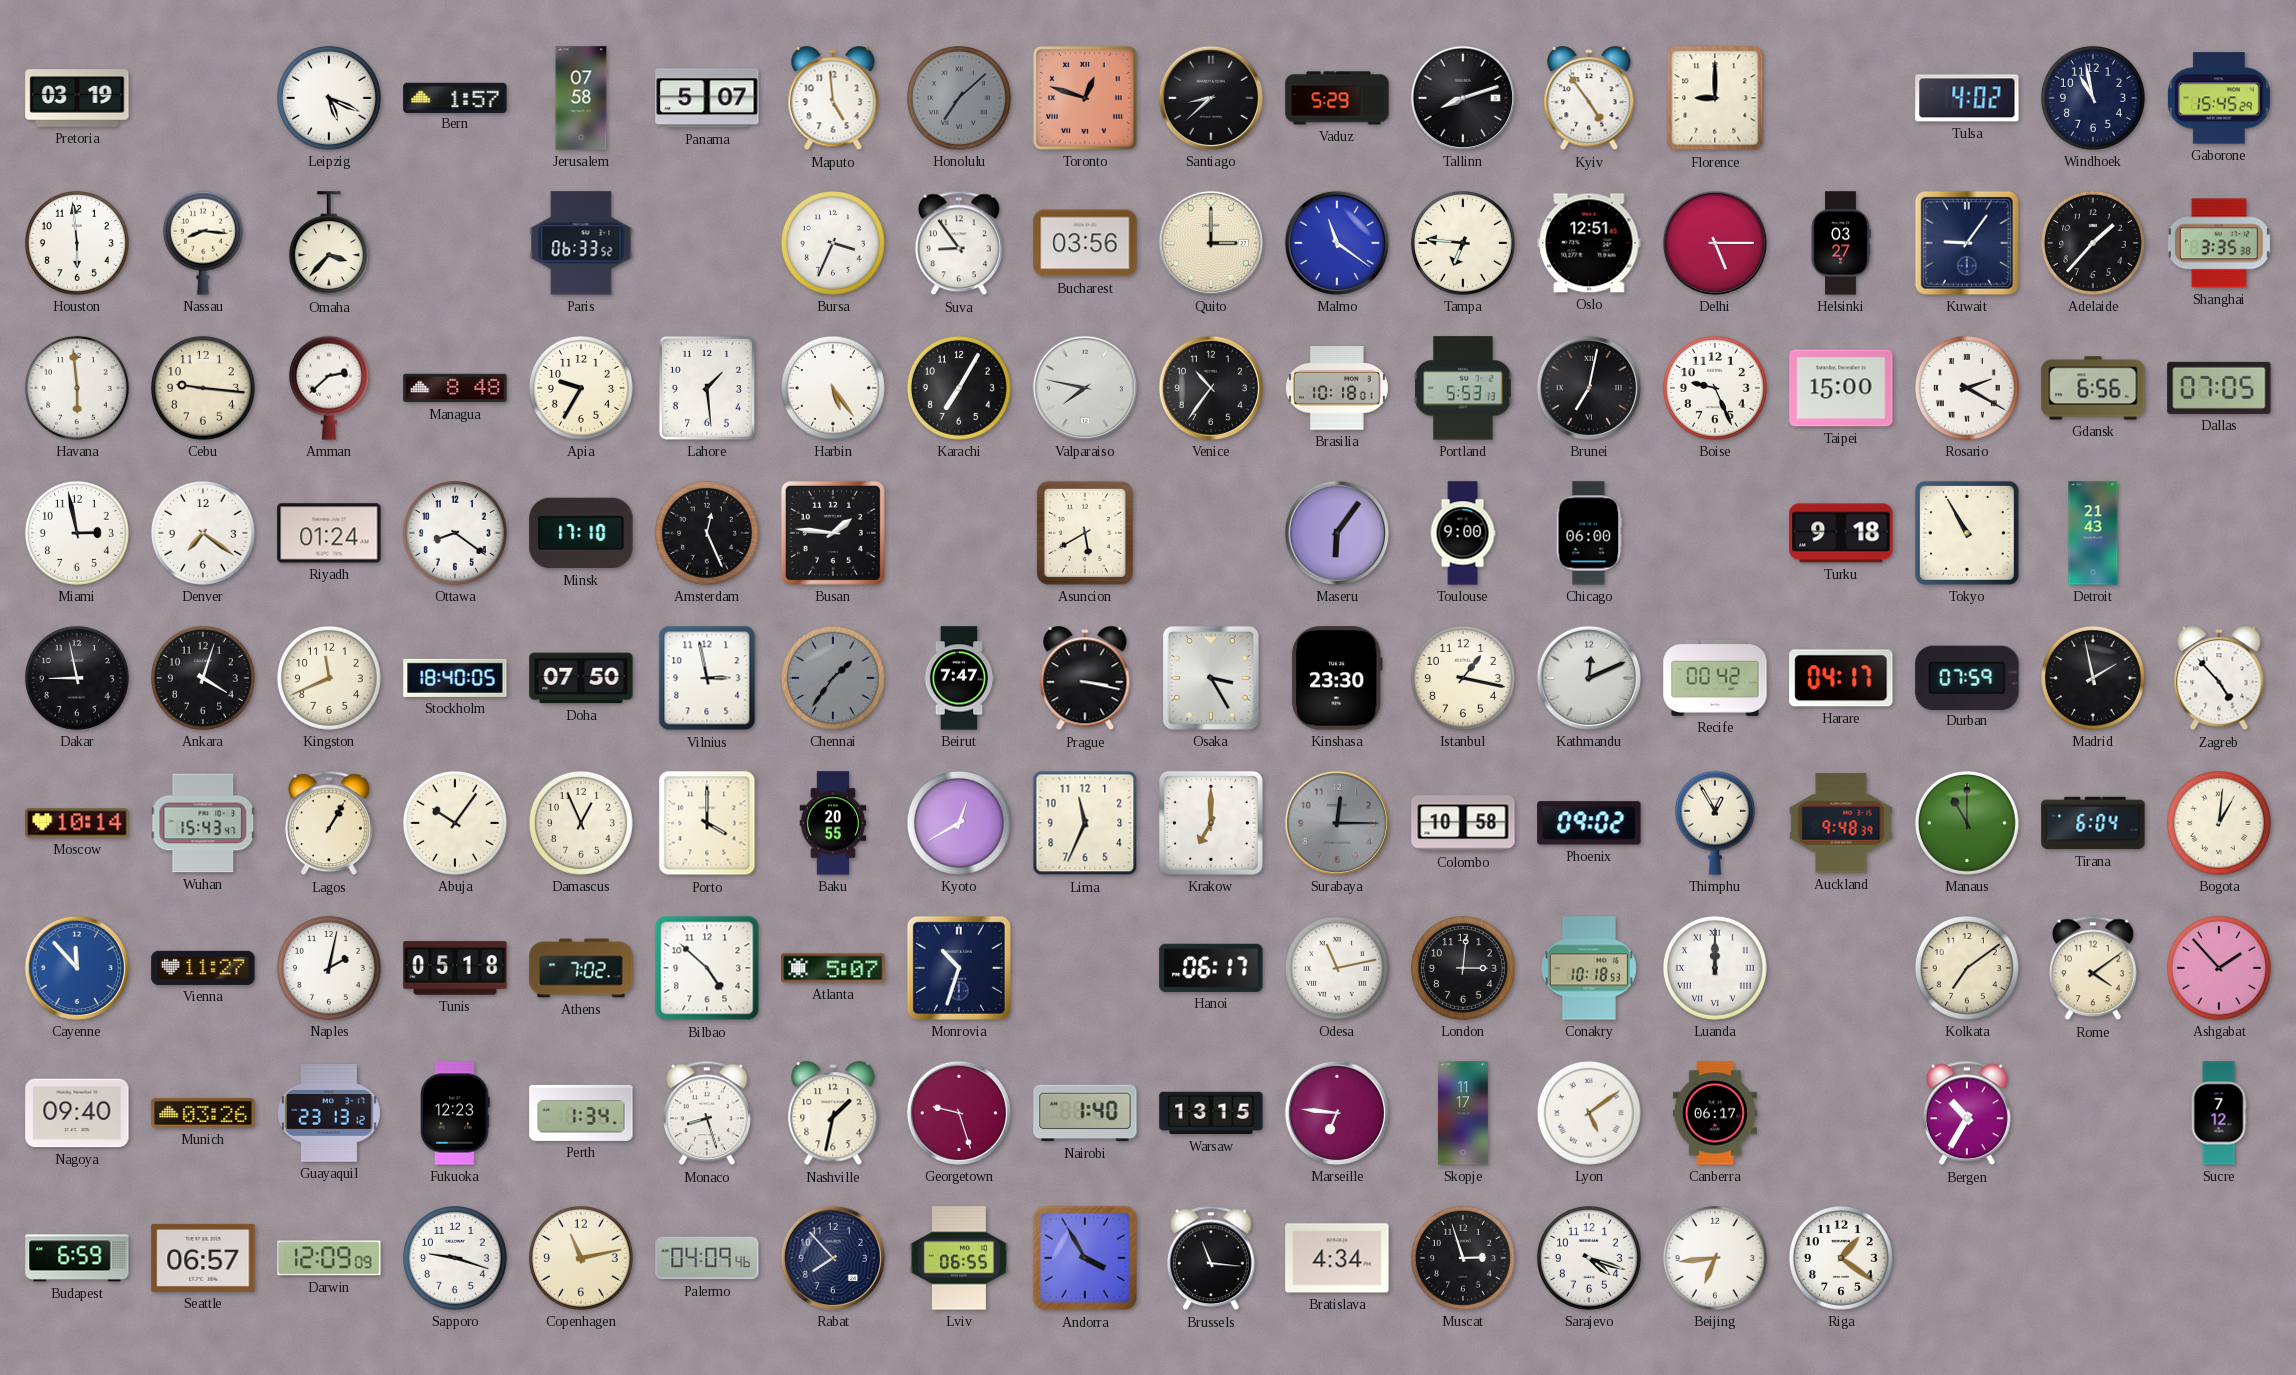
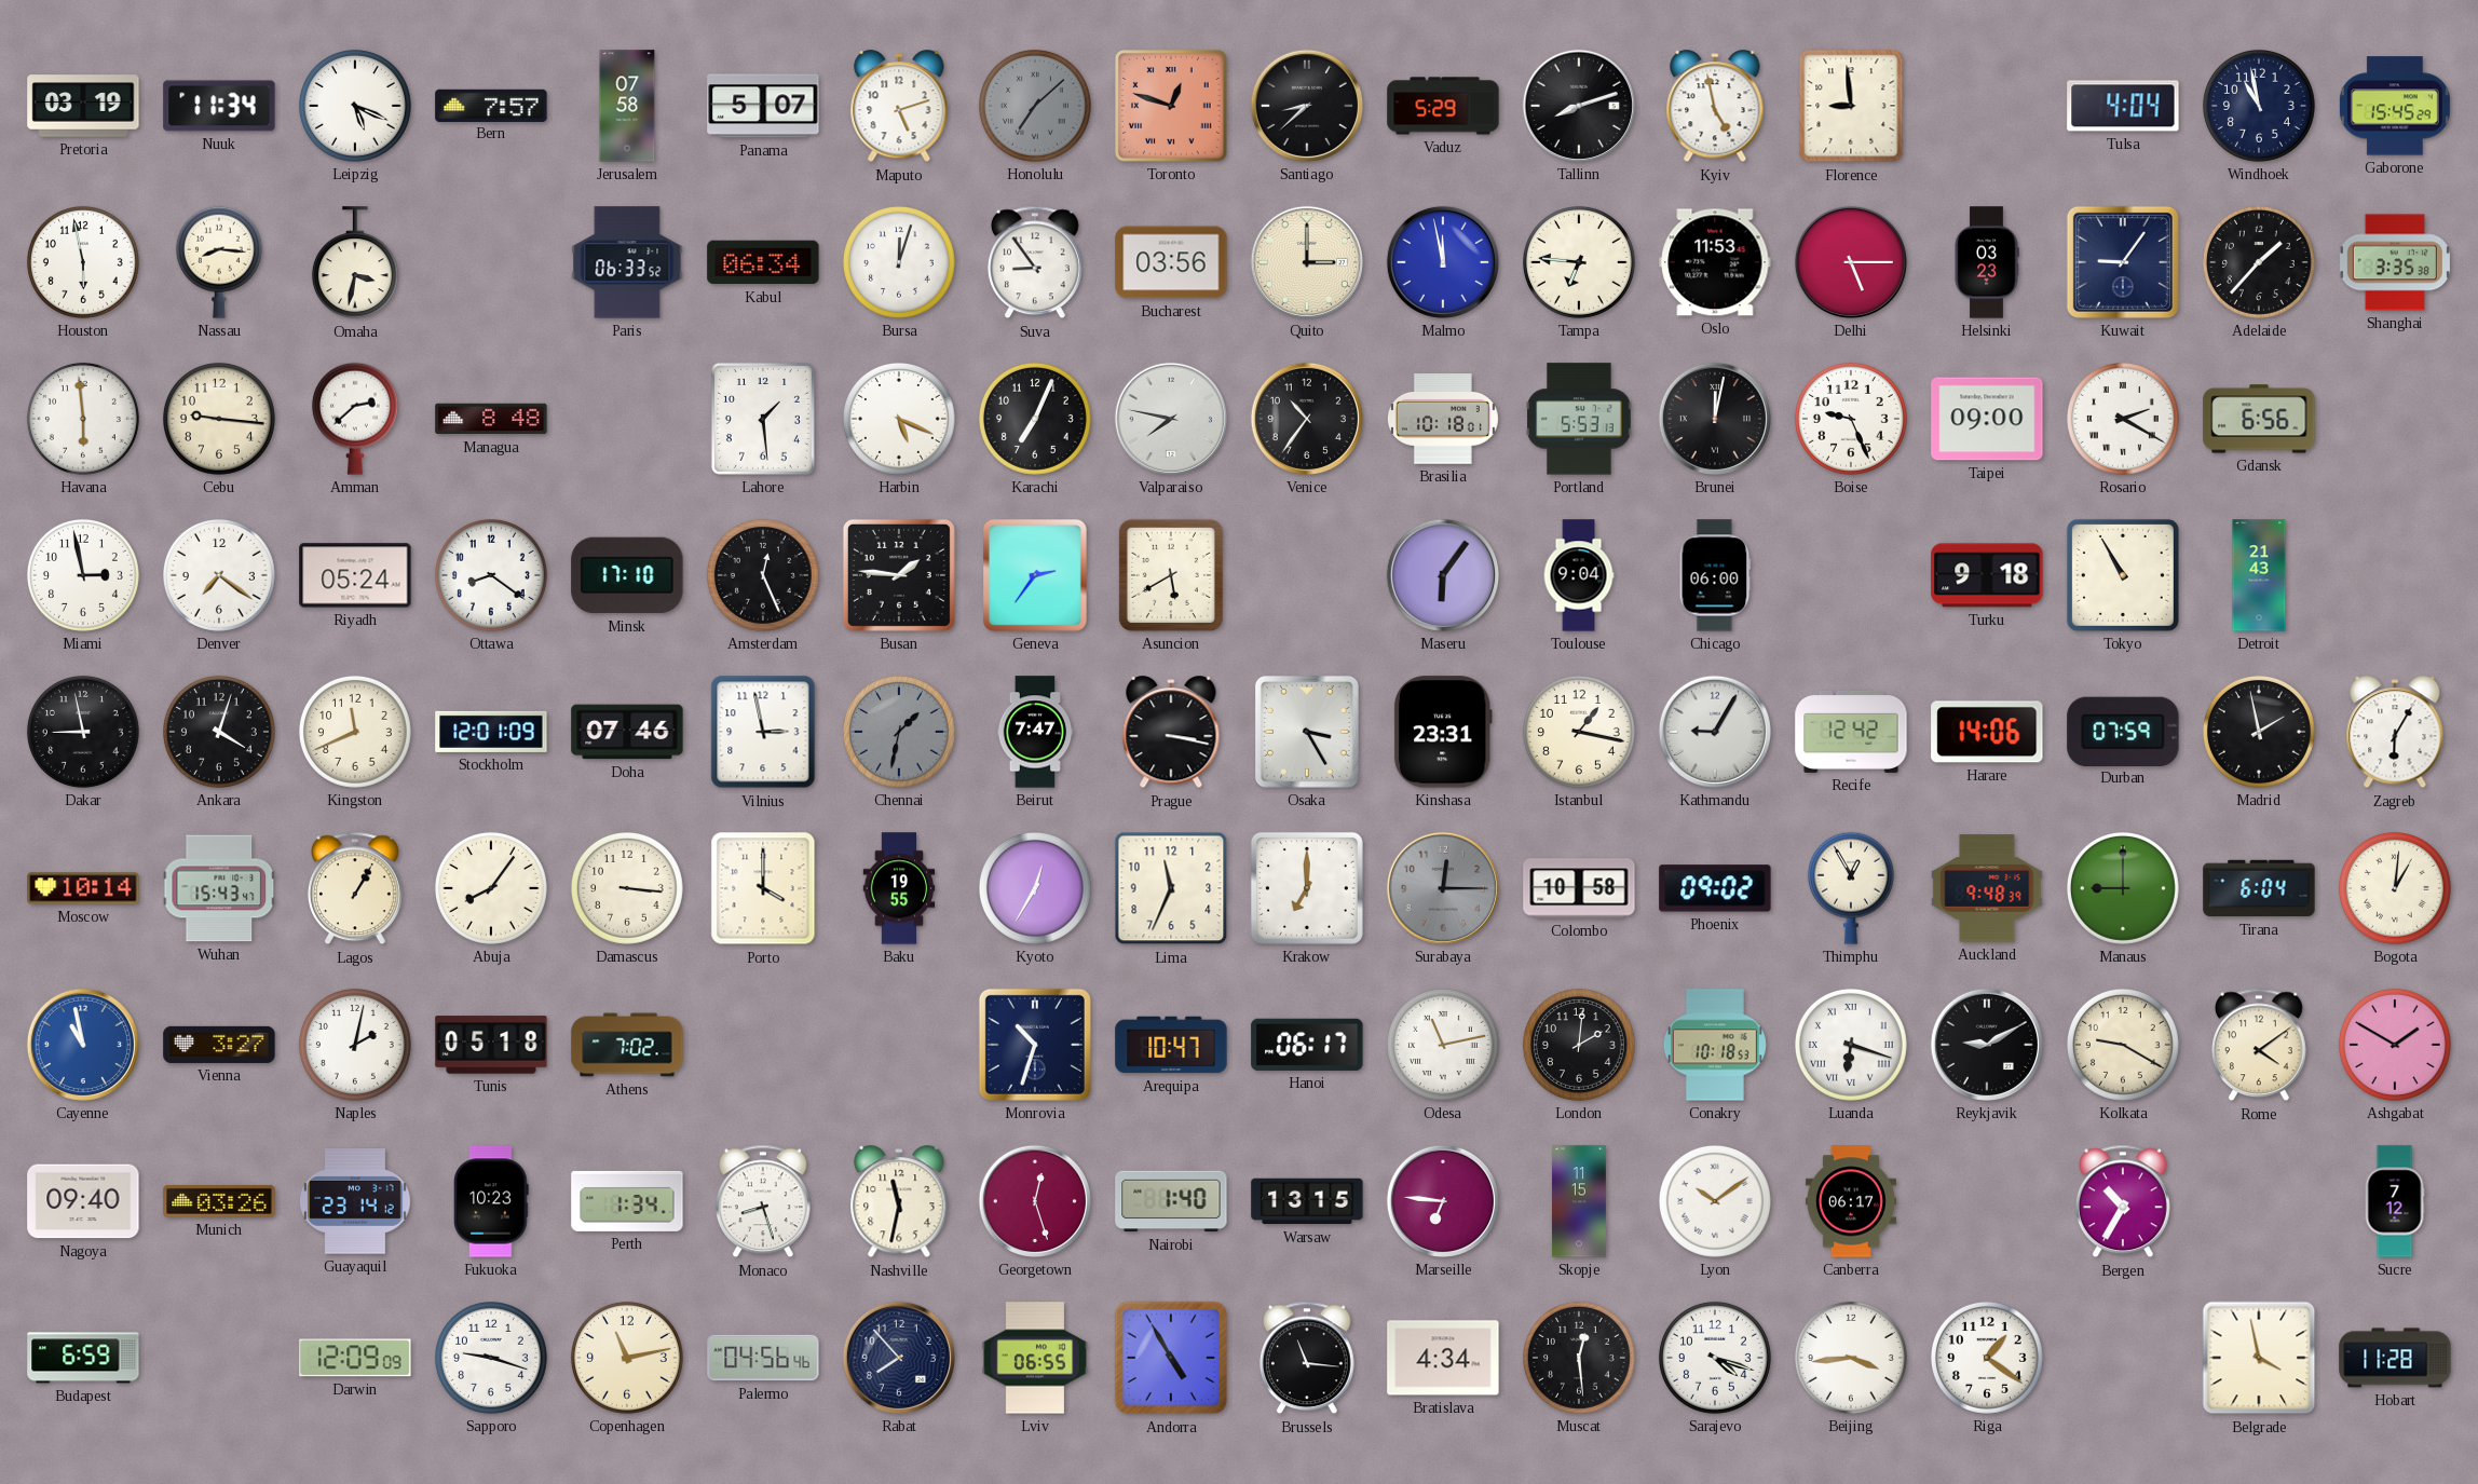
Nuuk: none -> 11:34
Bern: 1:57 -> 7:57
Maputo: 4:59 -> 5:12
Kyiv: 4:54 -> 4:58
Florence: 9:00 -> 8:59
Tulsa: 4:02 -> 4:04
Houston: 5:59 -> 5:58
Omaha: 3:37 -> 3:32
Kabul: none -> 06:34
Bursa: 3:34 -> 12:03
Malmo: 11:21 -> 11:58
Oslo: 12:51 -> 11:53
Helsinki: 03:27 -> 03:23
Apia: 9:35 -> none
Harbin: 5:24 -> 5:19
Karachi: 7:05 -> 7:04
Brunei: 7:02 -> 12:02
Taipei: 15:00 -> 09:00
Dallas: 07:05 -> none
Riyadh: 01:24 -> 05:24
Geneva: none -> 2:36
Toulouse: 9:00 -> 9:04
Stockholm: 18:40 -> 12:01
Doha: 07:50 -> 07:46
Chennai: 1:36 -> 1:32
Kinshasa: 23:30 -> 23:31
Kathmandu: 12:11 -> 9:05
Recife: 00:42 -> 12:42
Harare: 04:17 -> 14:06
Zagreb: 4:53 -> 6:05
Abuja: 10:06 -> 8:06
Damascus: 12:56 -> 3:16
Baku: 20:55 -> 19:55
Kyoto: 12:40 -> 12:35
Manaus: 11:00 -> 9:00
Cayenne: 11:53 -> 10:58
Vienna: 11:27 -> 3:27
Bilbao: 4:52 -> none
Atlanta: 5:07 -> none
Arequipa: none -> 10:47
London: 3:01 -> 2:01
Luanda: 12:00 -> 6:18
Reykjavik: none -> 9:10
Kolkata: 7:09 -> 9:20
Ashgabat: 1:53 -> 1:50
Guayaquil: 23:13 -> 23:14
Fukuoka: 12:23 -> 10:23
Nashville: 1:32 -> 11:32
Georgetown: 9:27 -> 12:27
Skopje: 11:17 -> 11:15
Lyon: 5:09 -> 10:09
Seattle: 06:57 -> none
Palermo: 04:09 -> 04:56
Andorra: 3:55 -> 4:55
Muscat: 2:57 -> 12:29
Beijing: 6:44 -> 3:44
Belgrade: none -> 3:58
Hobart: none -> 11:28
